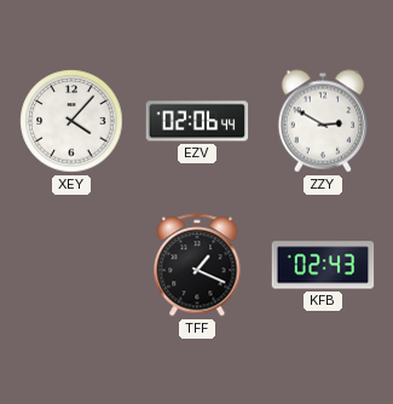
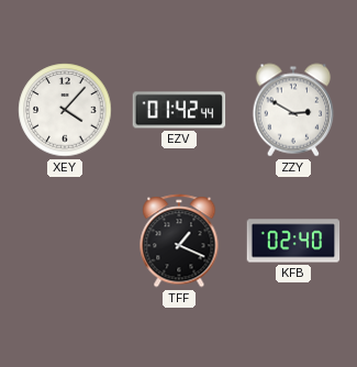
EZV: 02:06 -> 01:42
KFB: 02:43 -> 02:40
